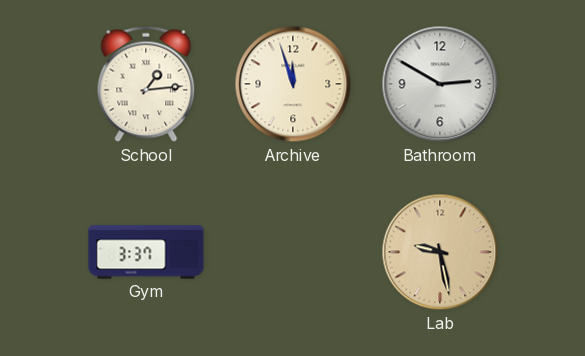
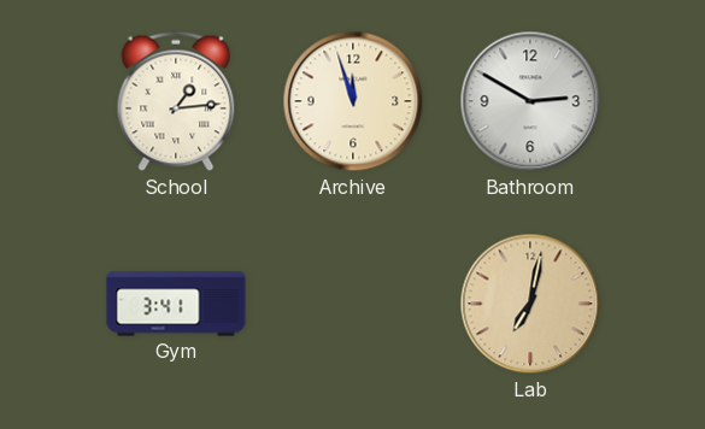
Gym: 3:37 -> 3:41
Lab: 9:28 -> 7:02
